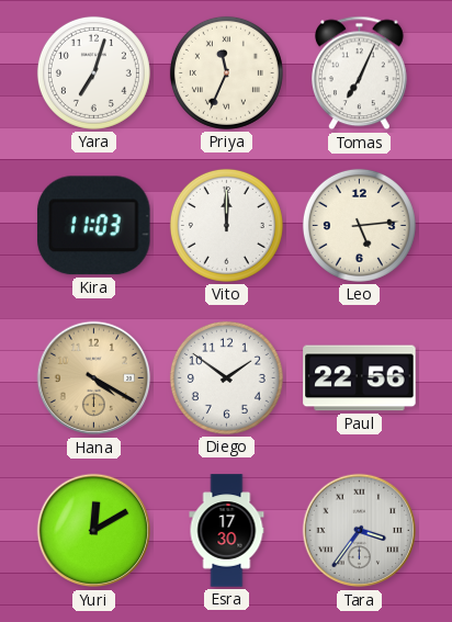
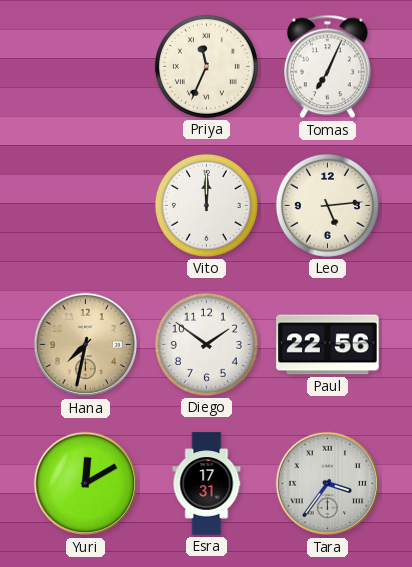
Yara: 7:03 -> none
Kira: 11:03 -> none
Hana: 4:20 -> 7:32
Esra: 17:30 -> 17:31
